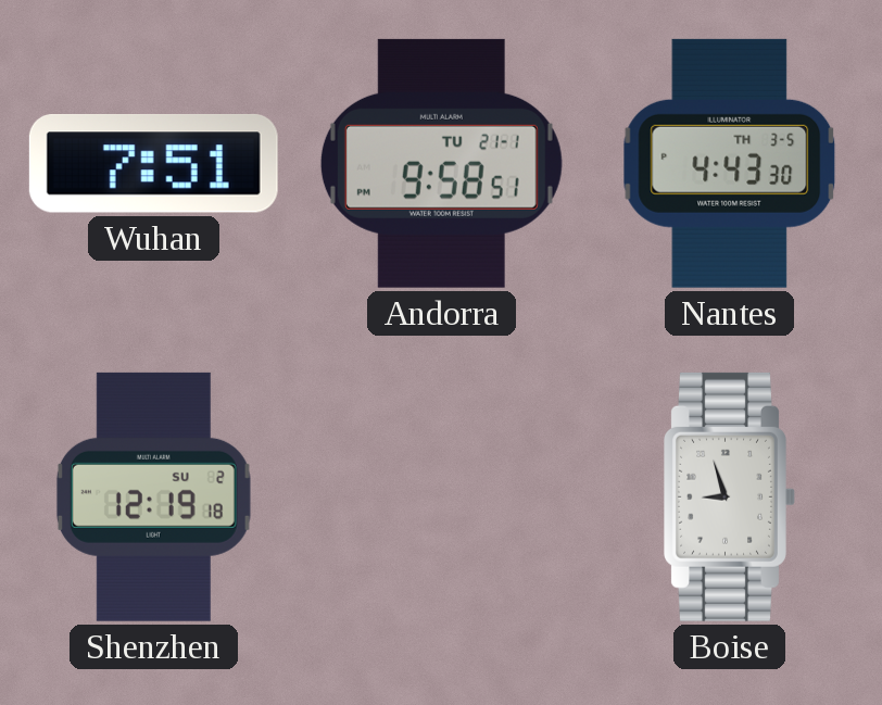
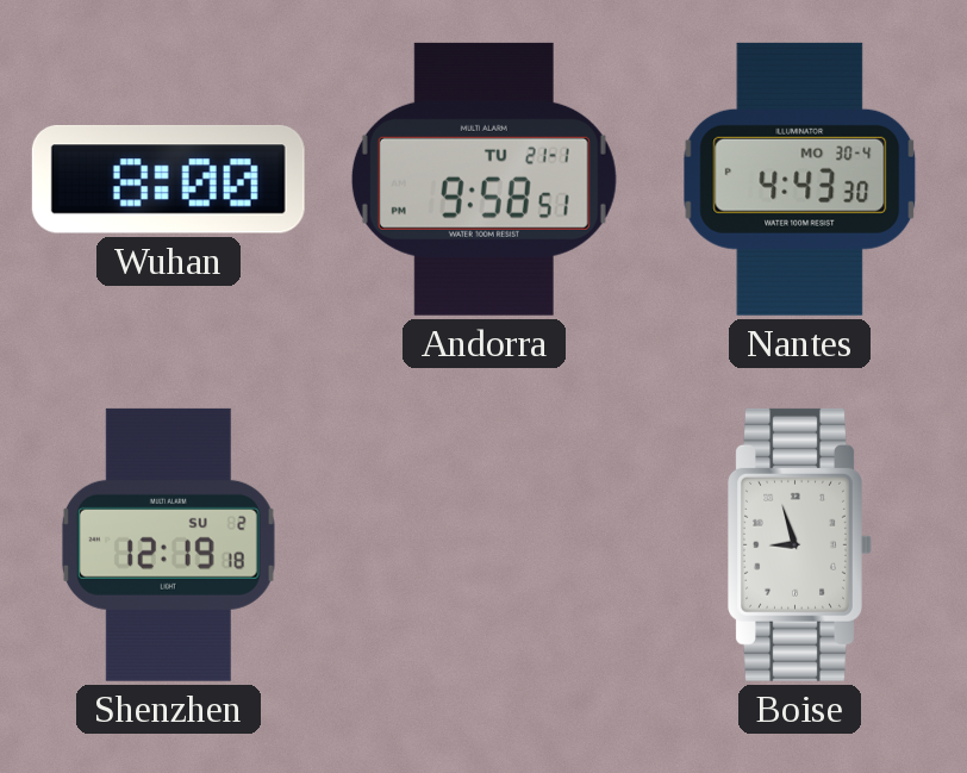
Wuhan: 7:51 -> 8:00
Nantes date: TH 3-5 -> MO 30-4
